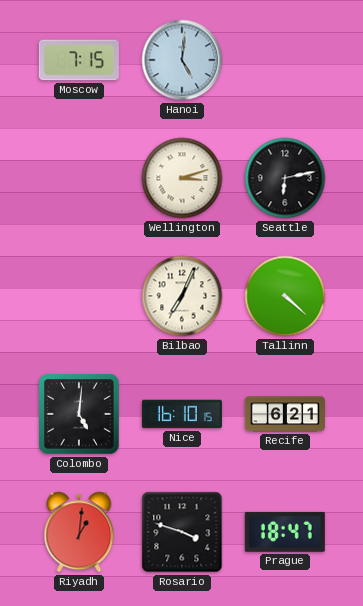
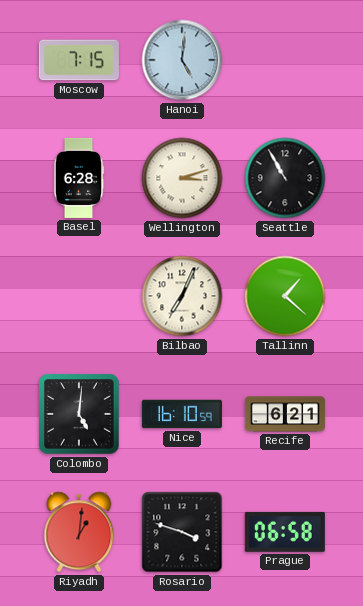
Basel: none -> 6:28
Seattle: 6:13 -> 10:55
Tallinn: 4:22 -> 1:22
Nice: 16:10:15 -> 16:10:59
Prague: 18:47 -> 06:58
